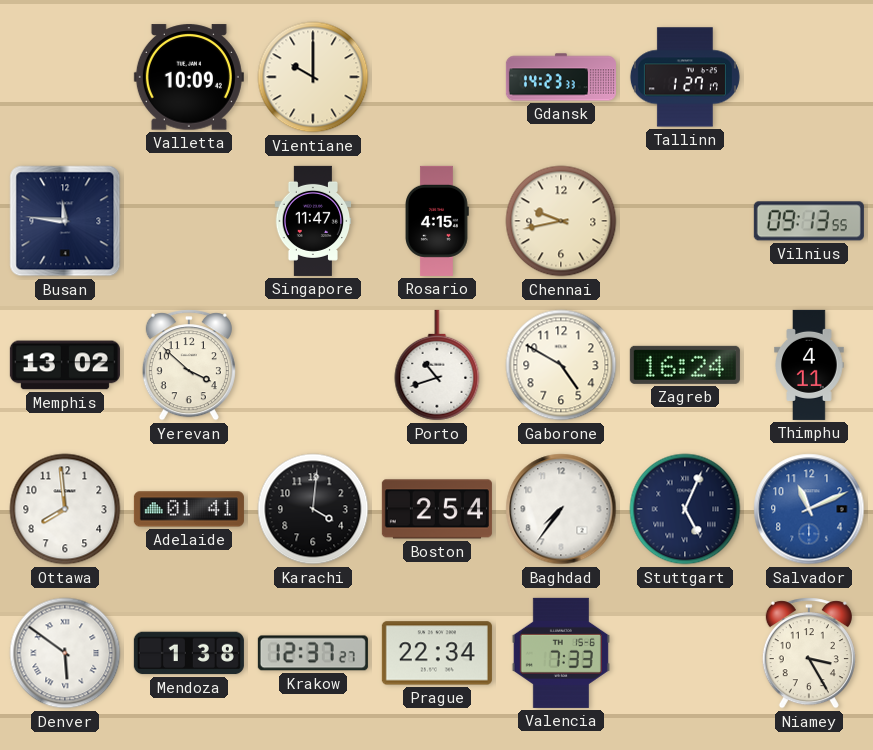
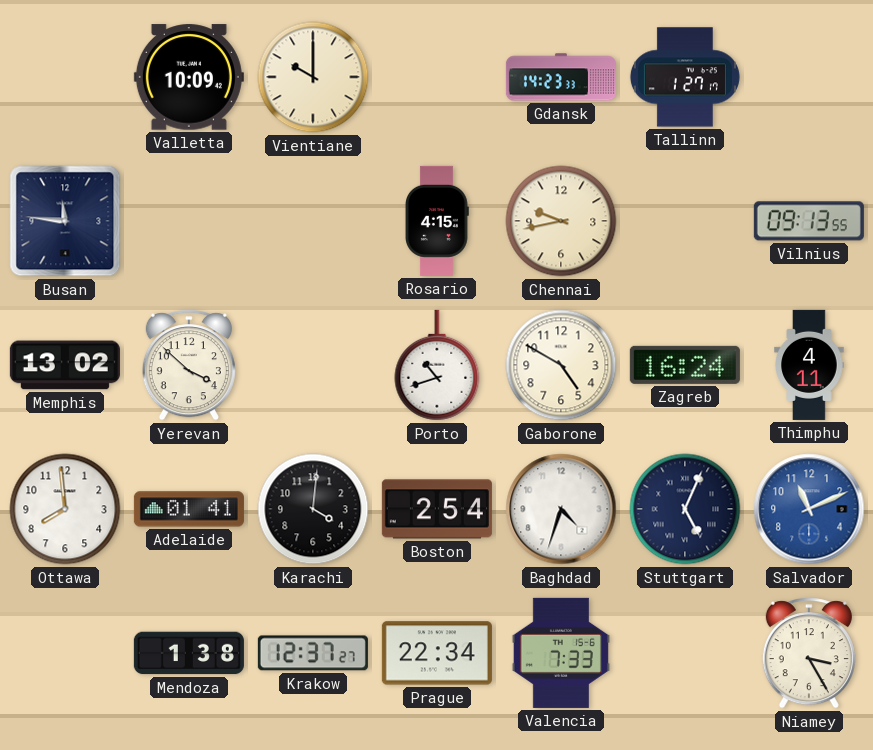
Singapore: 11:47 -> none
Baghdad: 7:36 -> 4:33
Denver: 5:51 -> none
